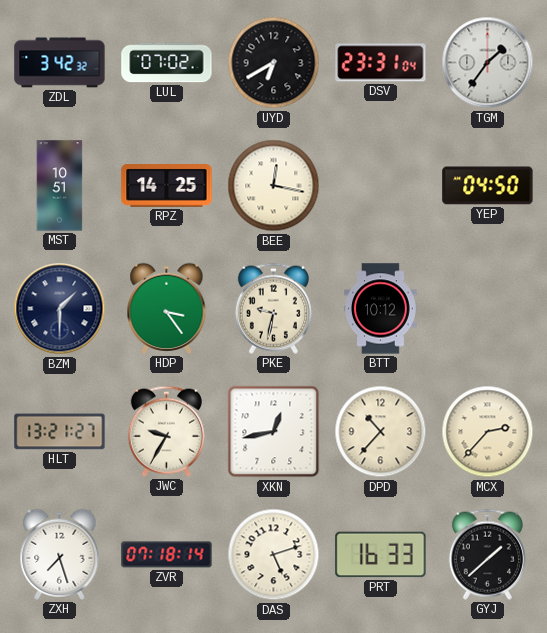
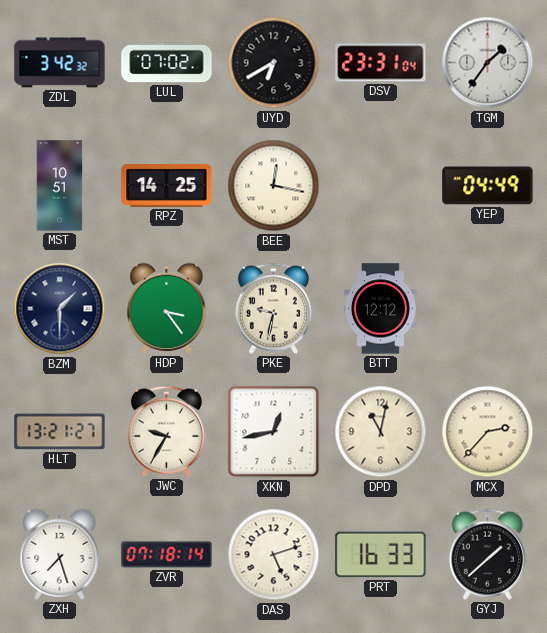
YEP: 04:50 -> 04:49
BTT: 10:12 -> 12:12
DPD: 10:37 -> 11:02
